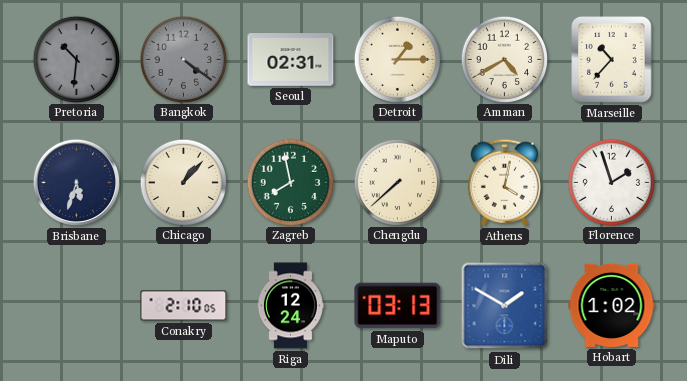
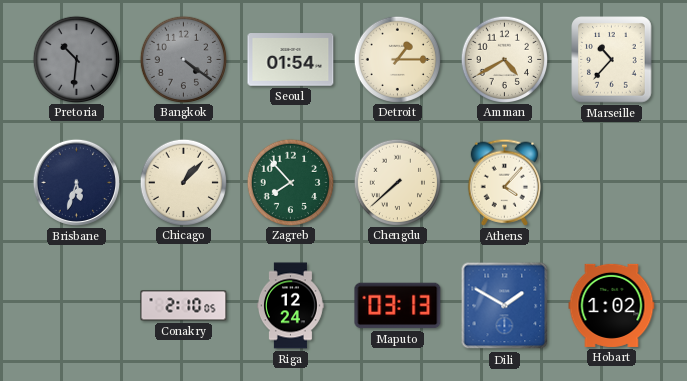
Seoul: 02:31 -> 01:54
Zagreb: 7:58 -> 7:53
Athens: 4:02 -> 4:07
Florence: 1:57 -> none
